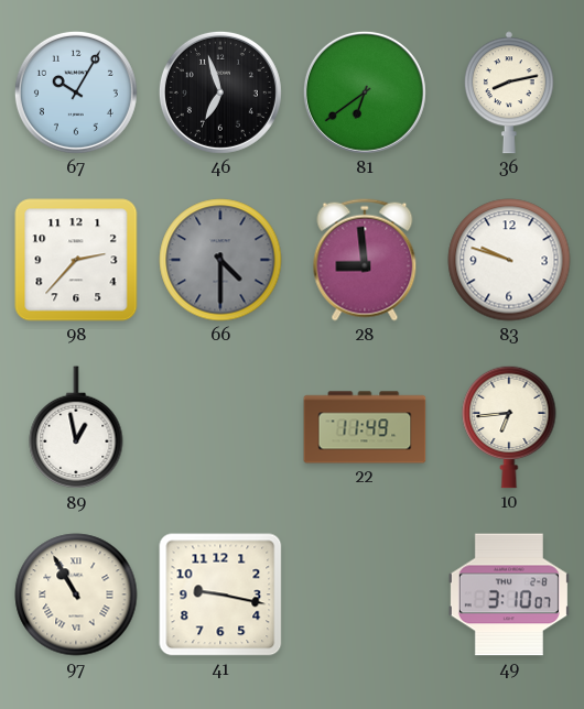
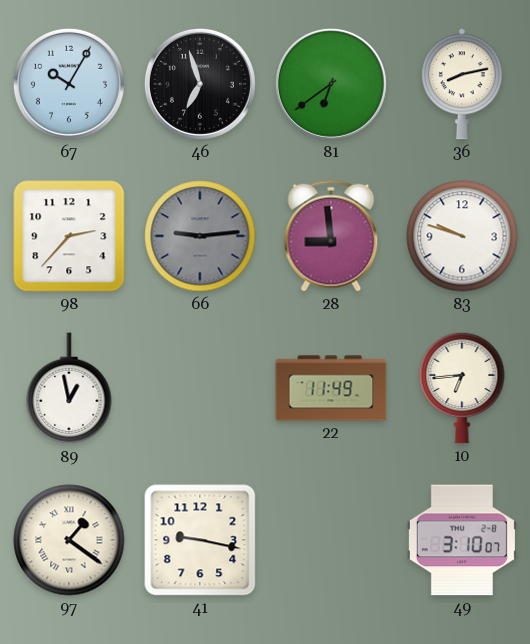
66: 4:30 -> 9:14
97: 10:55 -> 1:21
